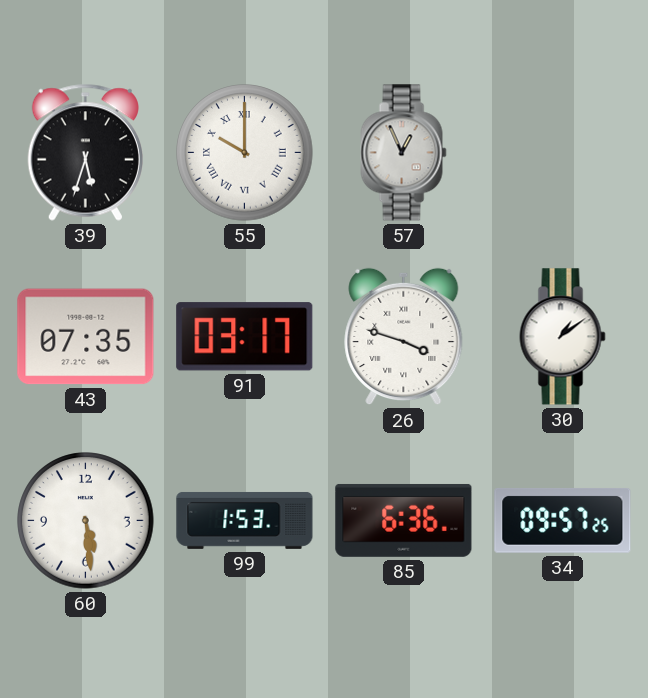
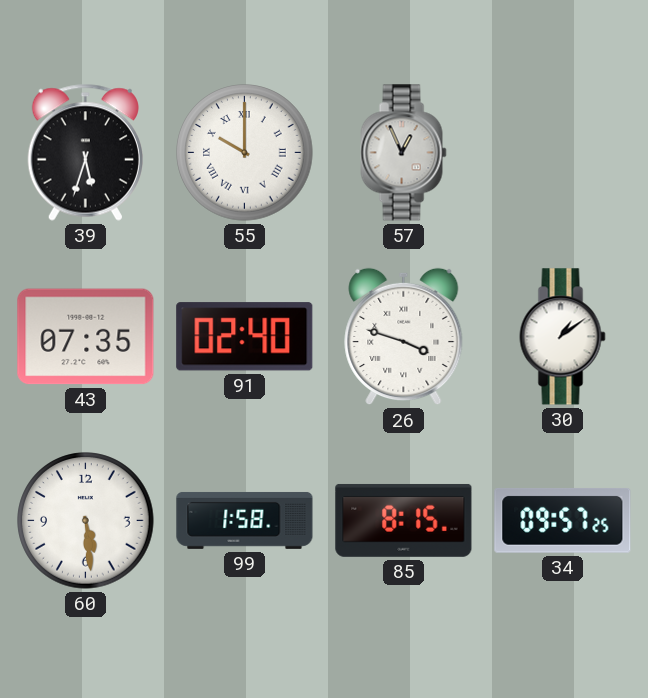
91: 03:17 -> 02:40
99: 1:53 -> 1:58
85: 6:36 -> 8:15
